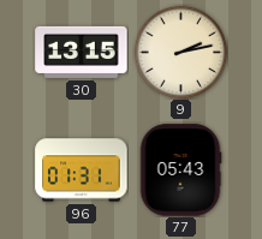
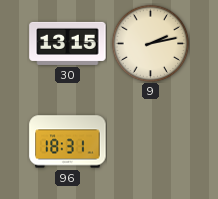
96: 01:31 -> 18:31
77: 05:43 -> none
